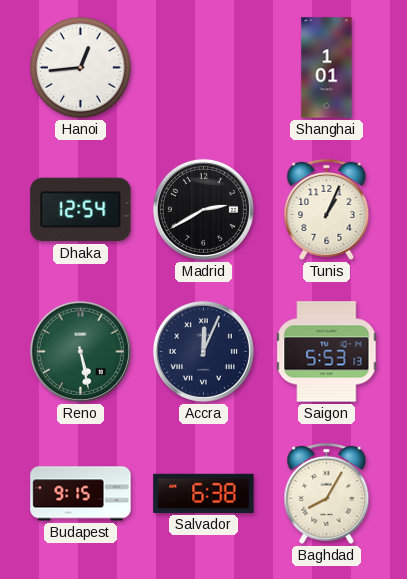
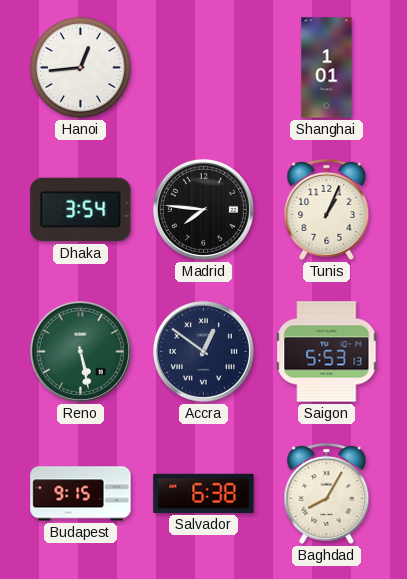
Dhaka: 12:54 -> 3:54
Madrid: 2:40 -> 7:46
Accra: 12:04 -> 12:51
